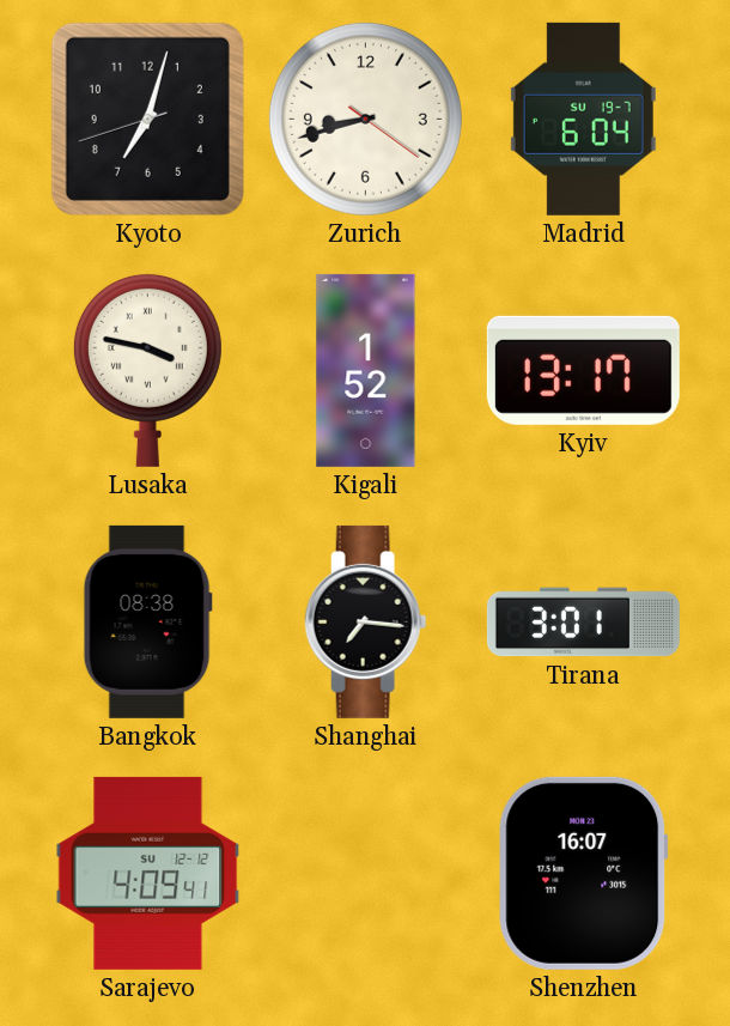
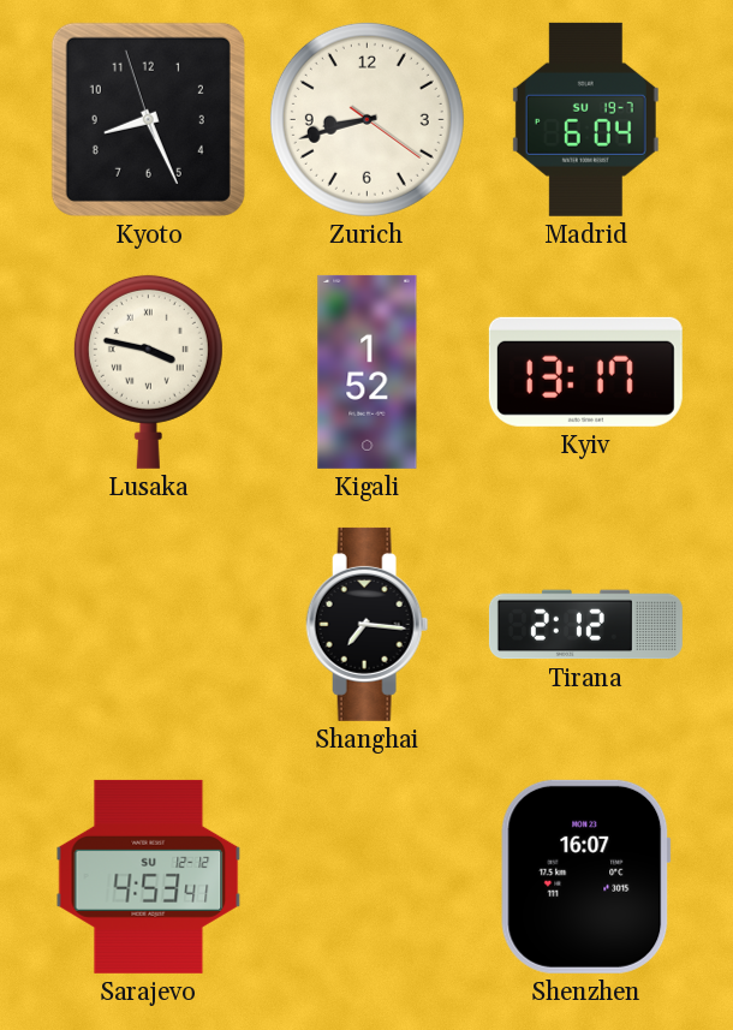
Kyoto: 7:02 -> 8:25
Bangkok: 08:38 -> none
Tirana: 3:01 -> 2:12
Sarajevo: 4:09 -> 4:53
